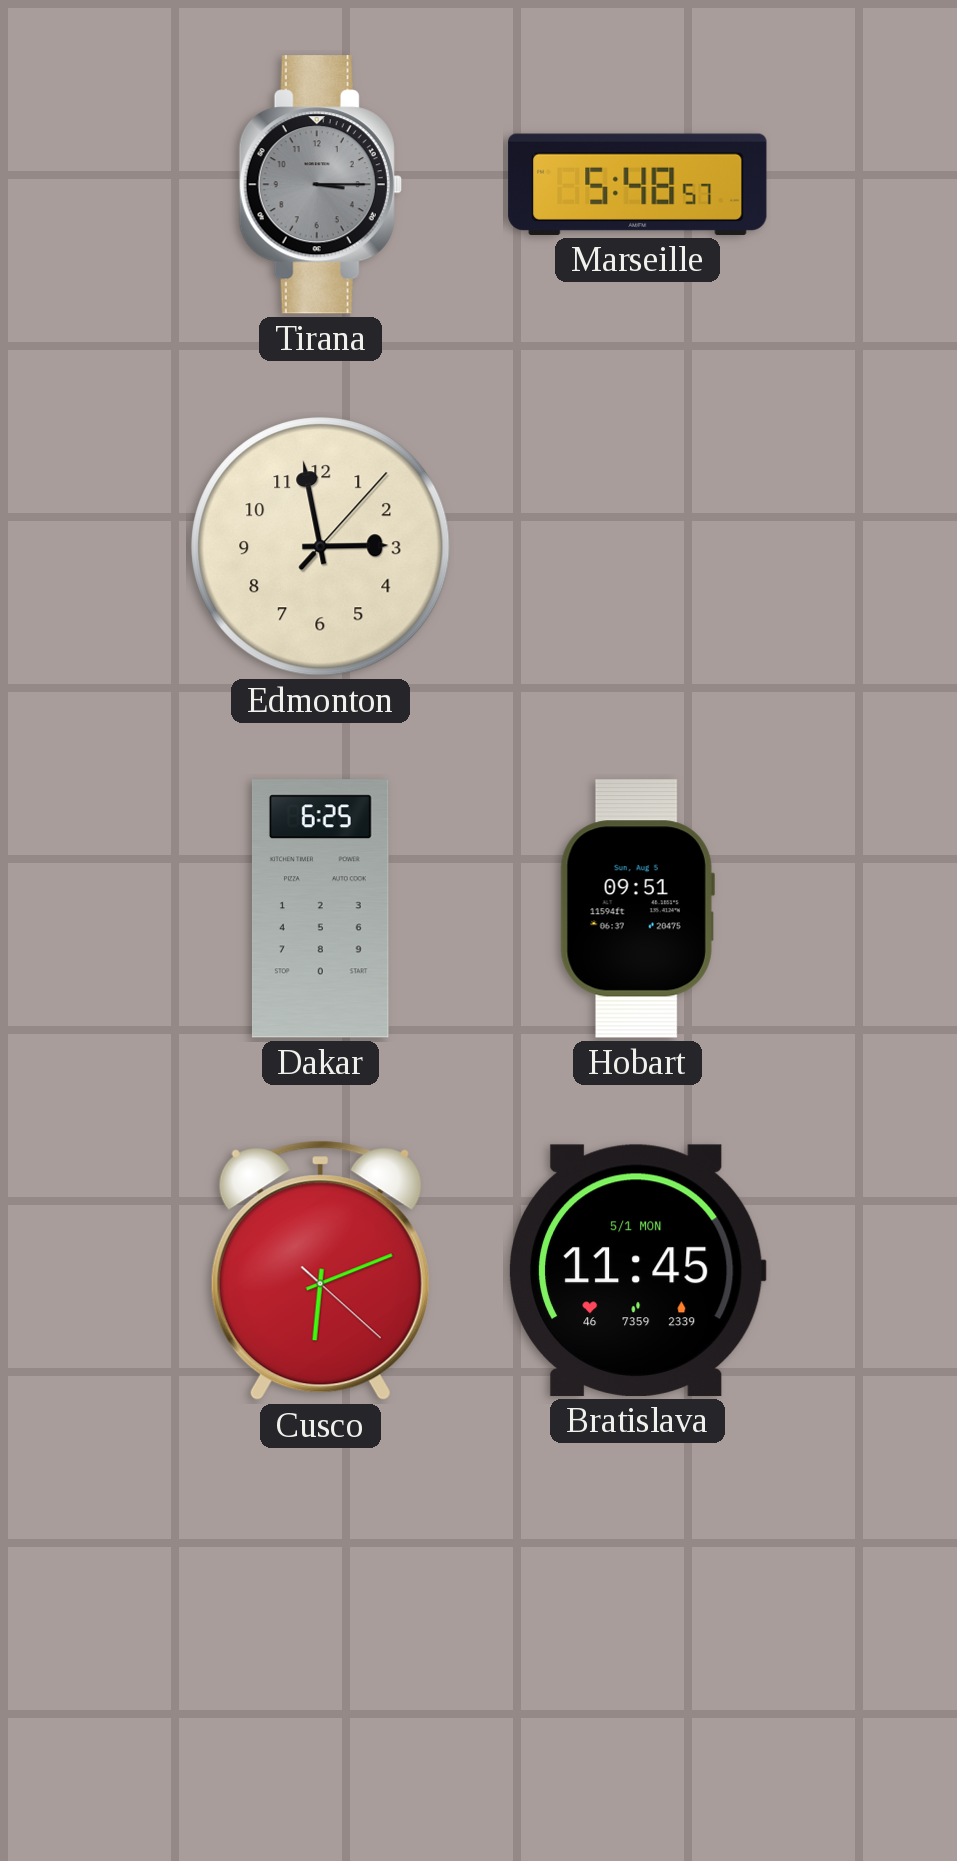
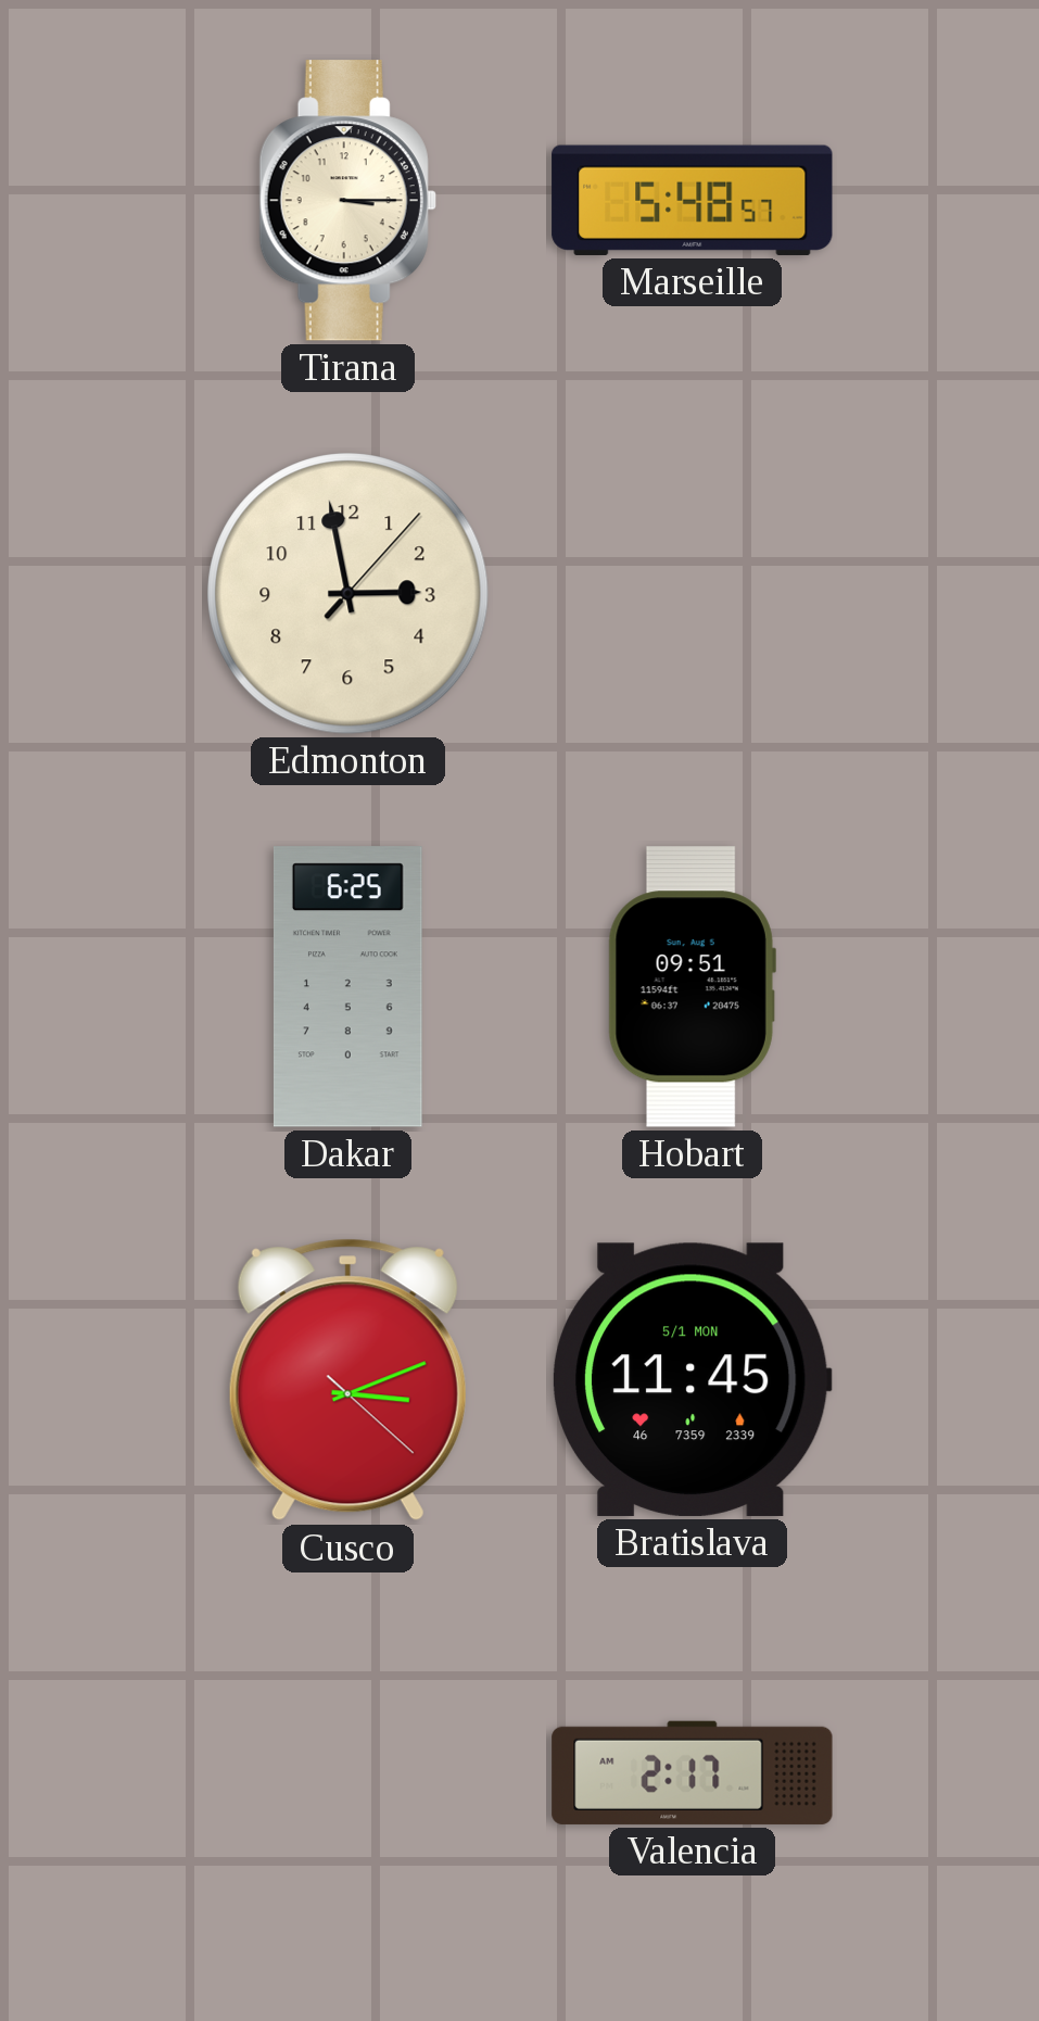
Tirana dial: grey -> cream
Cusco: 6:11 -> 3:11
Valencia: none -> 2:17
